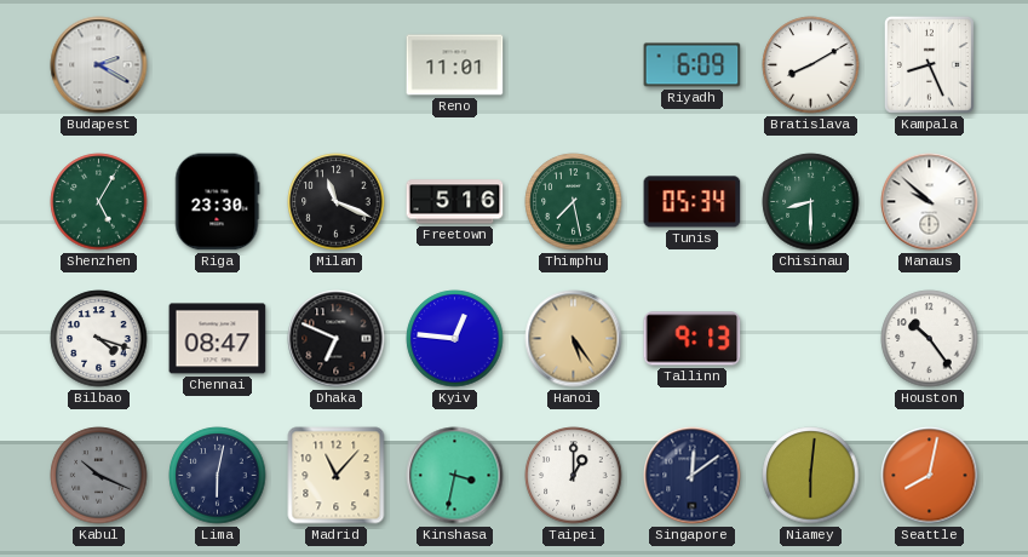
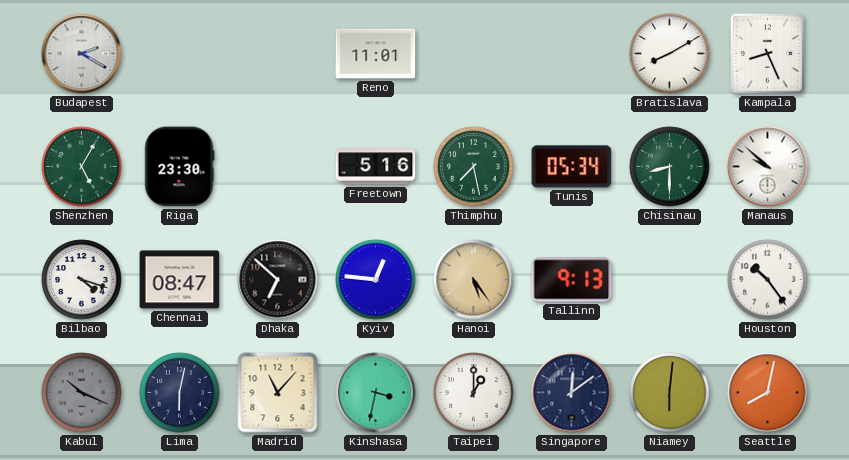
Riyadh: 6:09 -> none
Milan: 11:19 -> none
Dhaka: 6:49 -> 6:52
